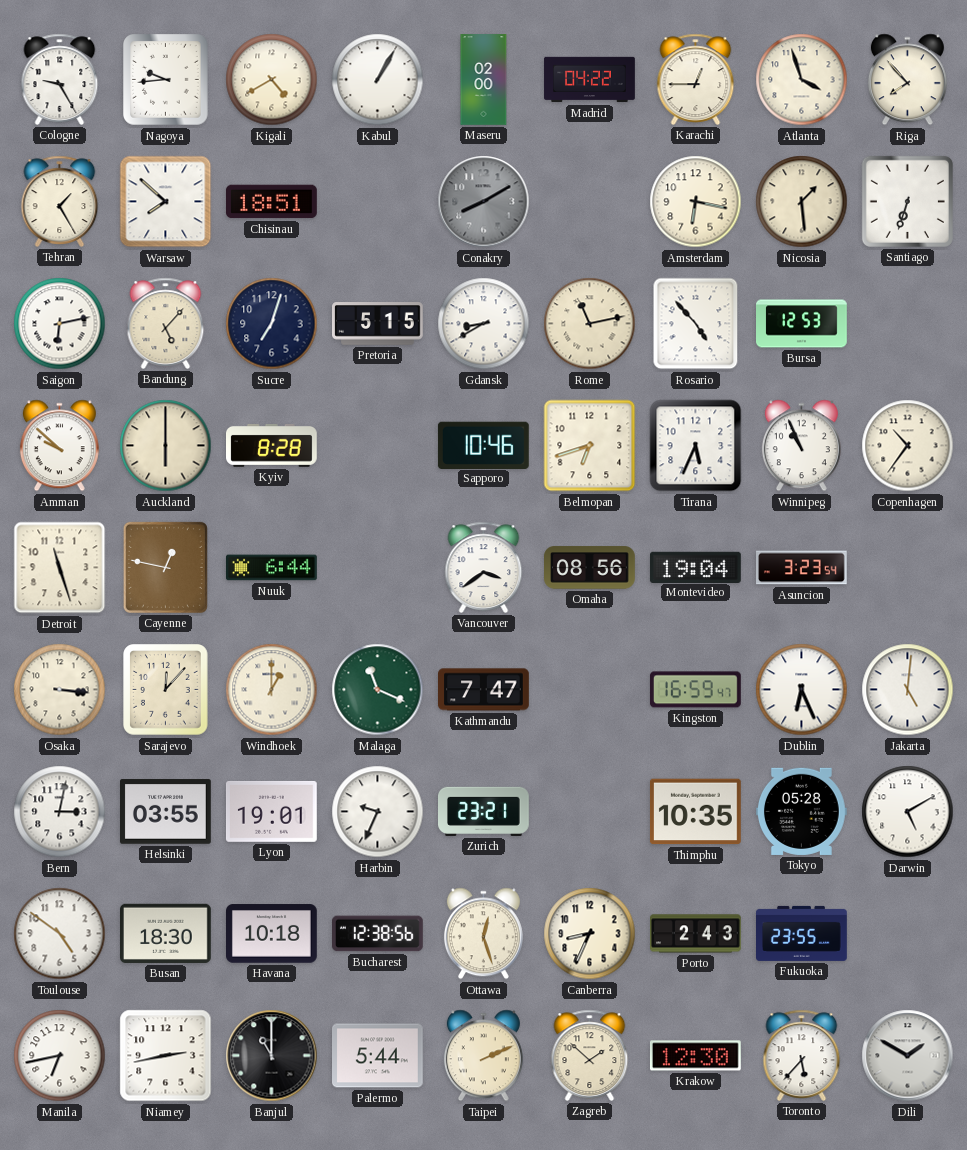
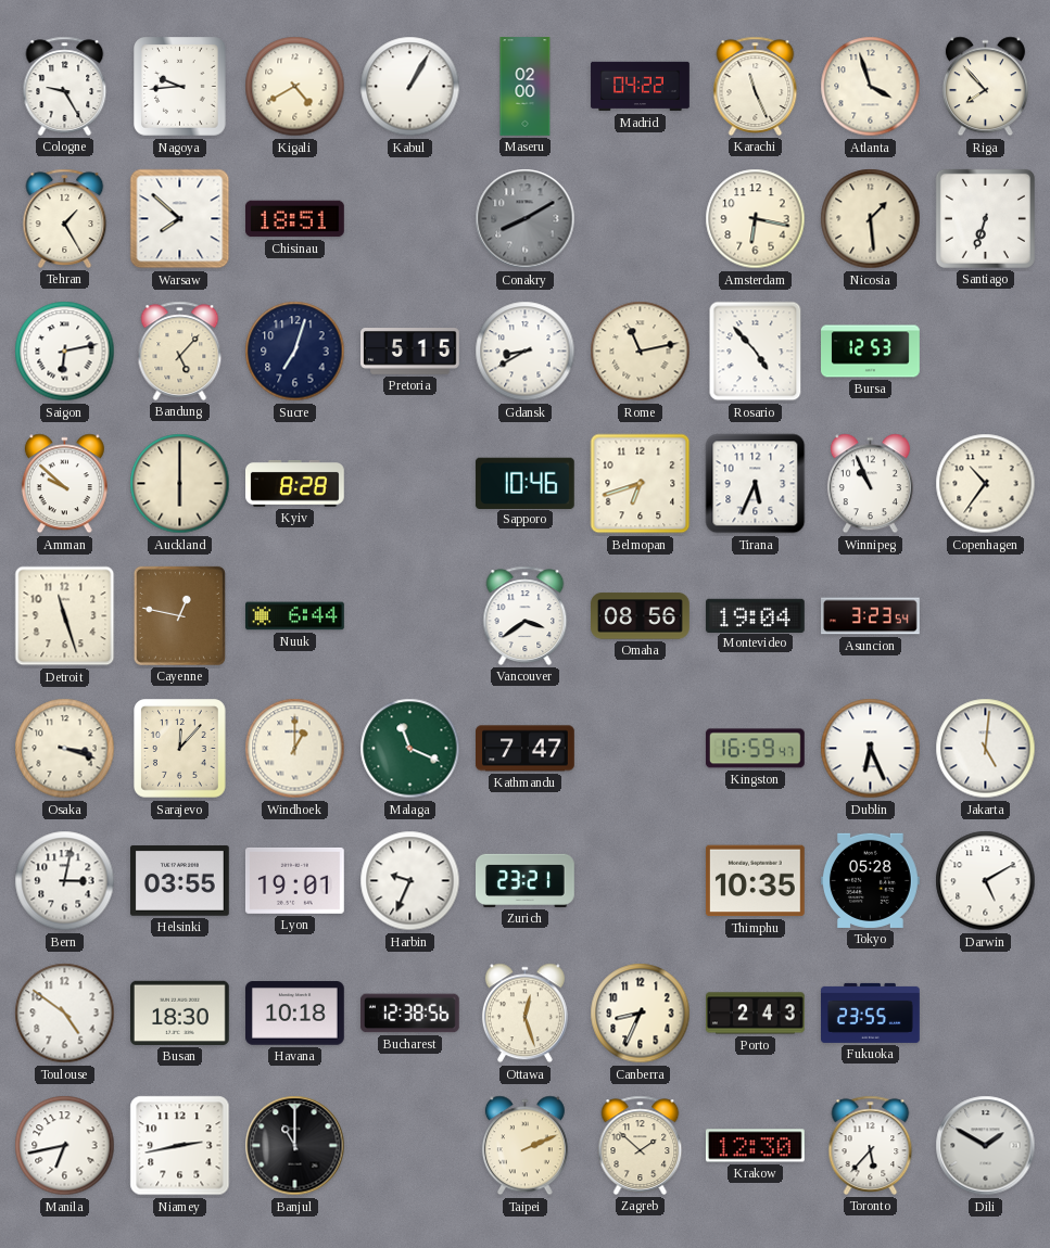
Karachi: 12:45 -> 11:26
Osaka: 3:16 -> 3:18
Palermo: 5:44 -> none
